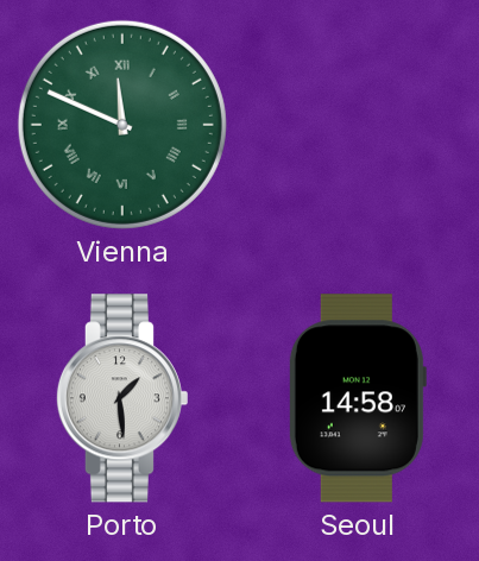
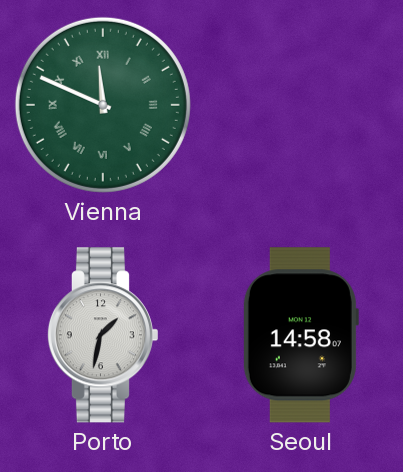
Porto: 1:29 -> 1:32
